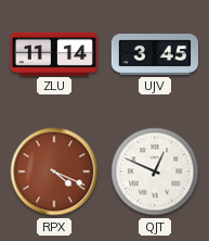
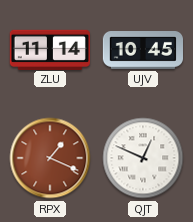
UJV: 3:45 -> 10:45
RPX: 4:19 -> 1:19
